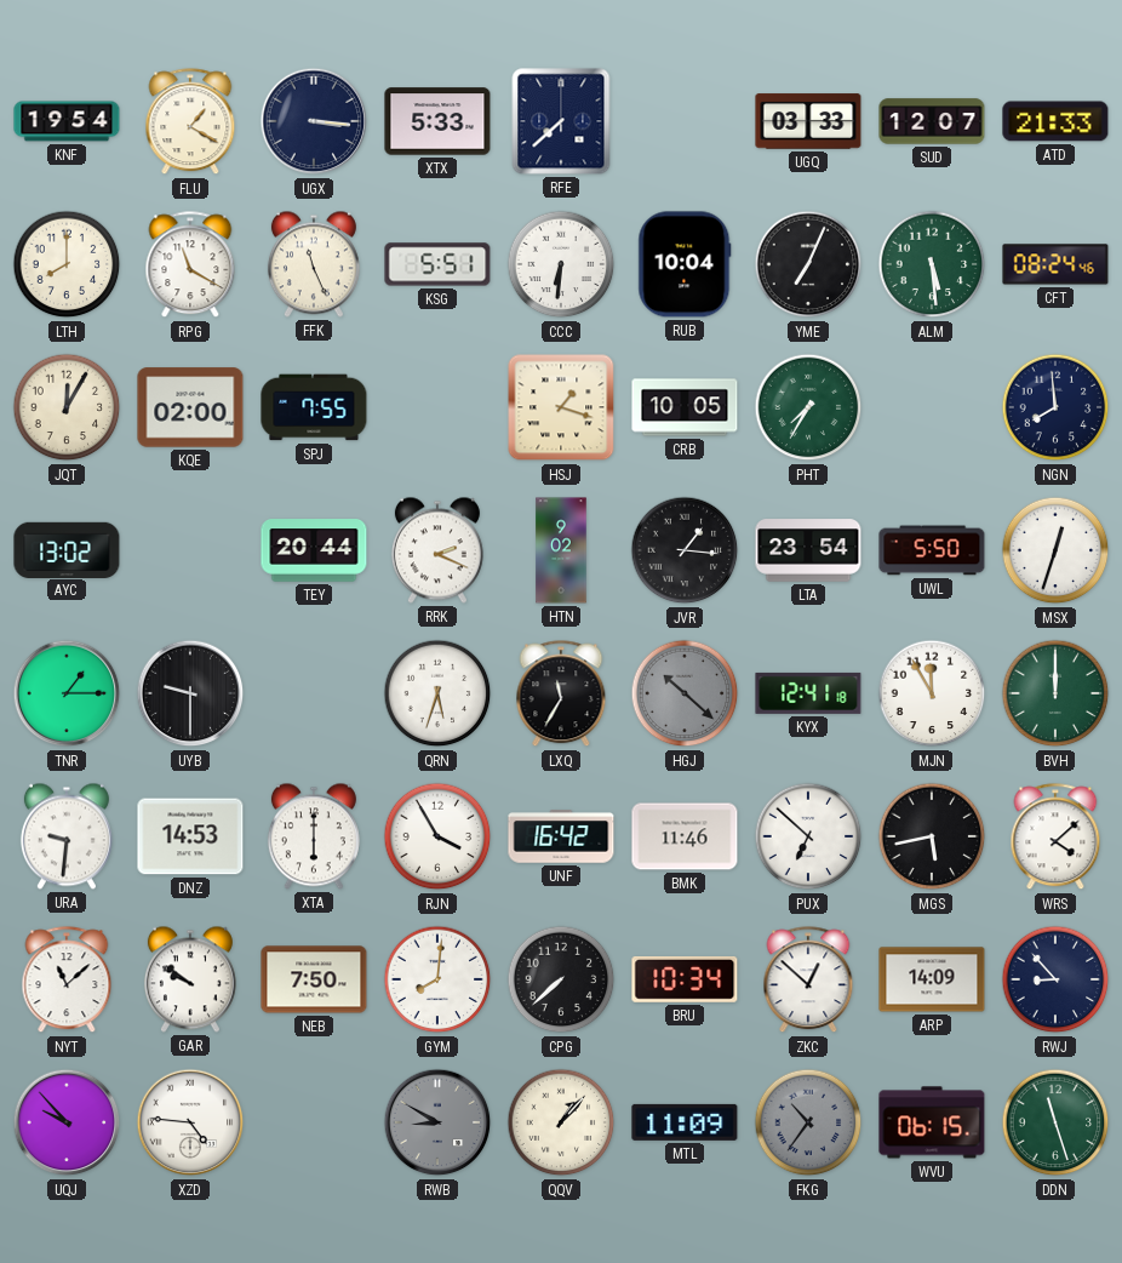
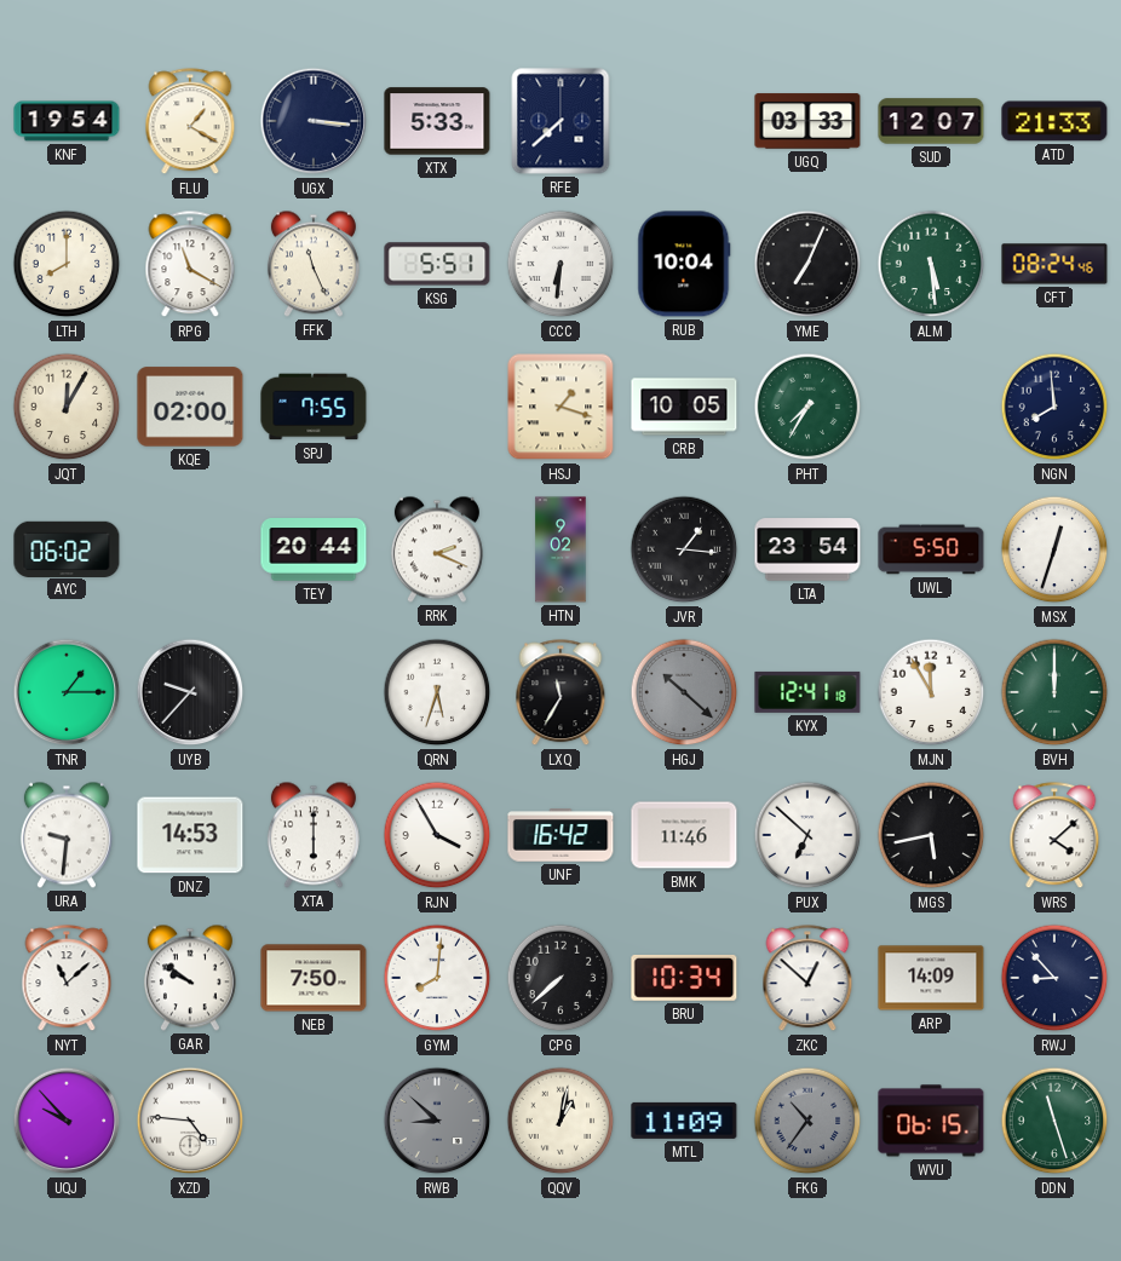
AYC: 13:02 -> 06:02
UYB: 9:30 -> 9:37
RWB: 8:50 -> 8:52
QQV: 1:07 -> 1:02
